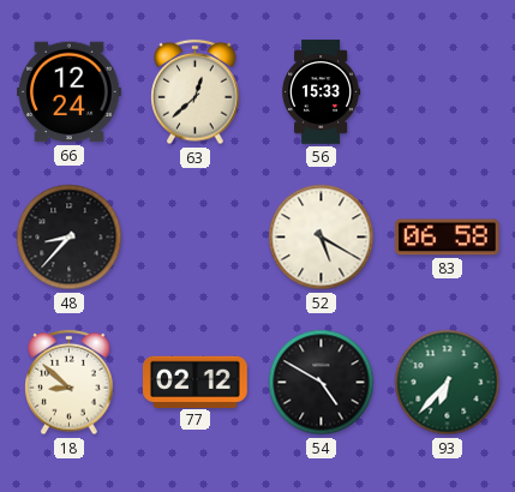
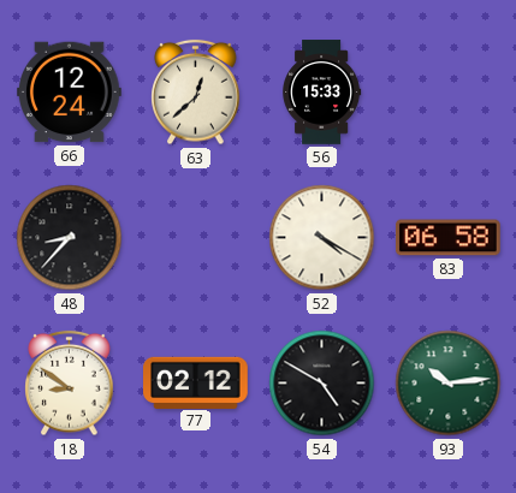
52: 5:20 -> 4:20
18: 8:52 -> 8:51
93: 6:37 -> 10:14
